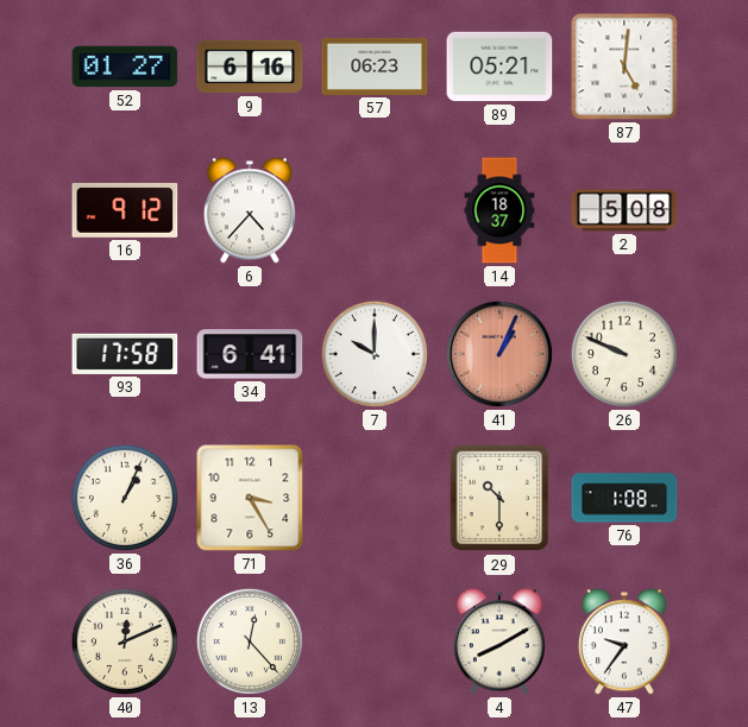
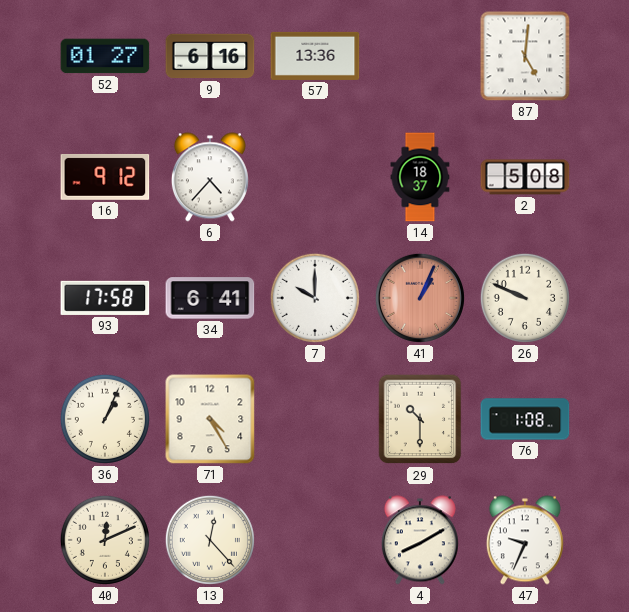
57: 06:23 -> 13:36
89: 05:21 -> none
71: 3:25 -> 4:25
47: 9:36 -> 9:34
